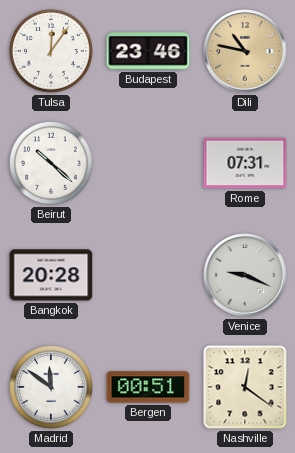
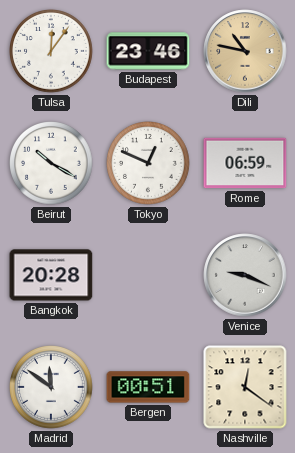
Beirut: 10:22 -> 10:20
Tokyo: none -> 12:49
Rome: 07:31 -> 06:59
